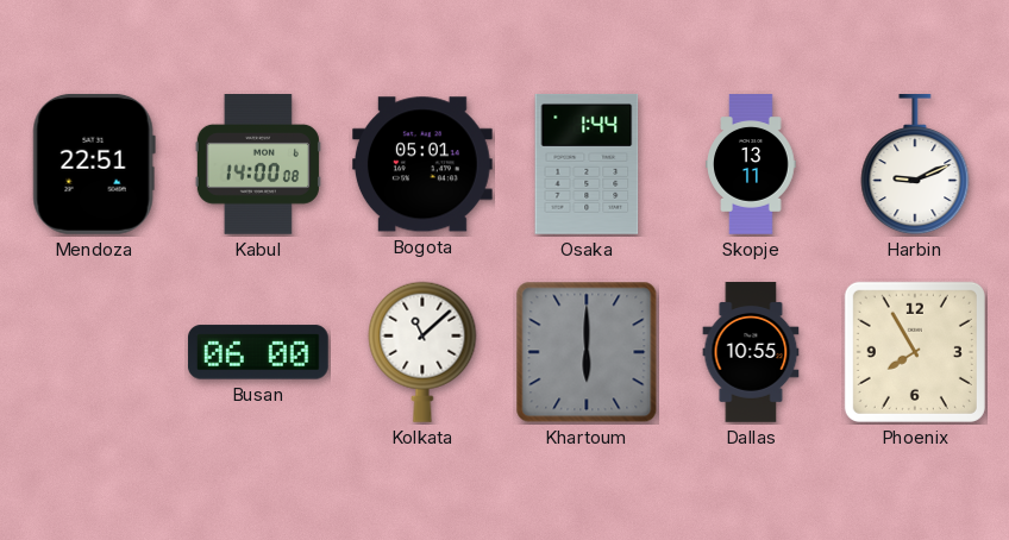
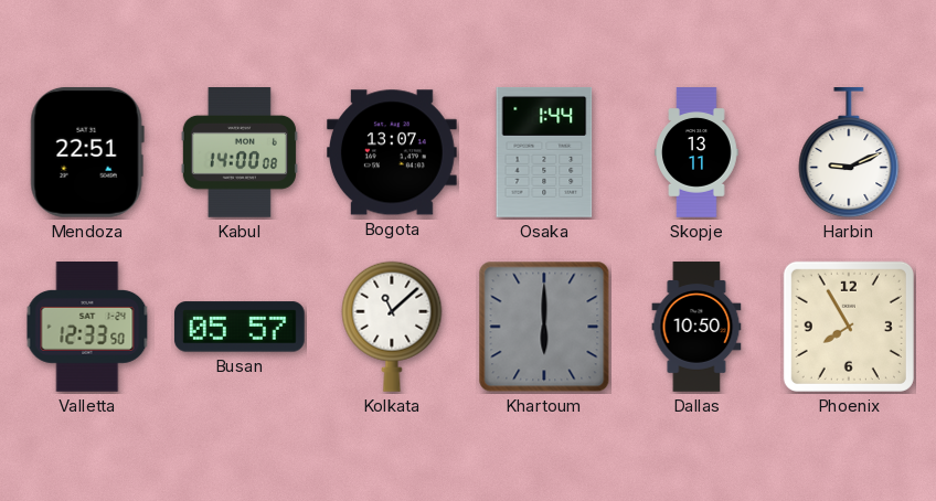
Bogota: 05:01 -> 13:07
Valletta: none -> 12:33
Busan: 06:00 -> 05:57
Dallas: 10:55 -> 10:50
